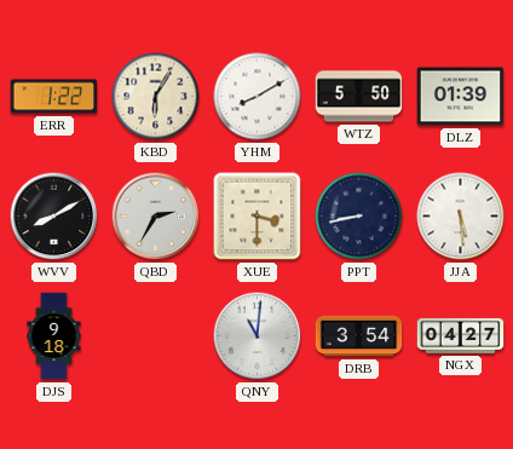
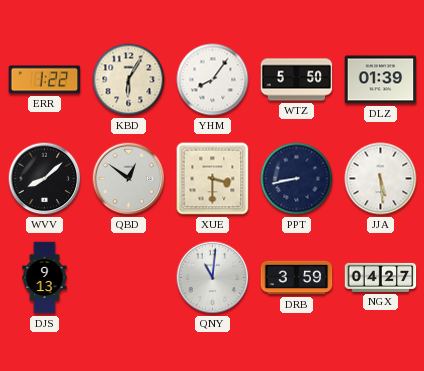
YHM: 8:10 -> 8:06
WVV: 8:10 -> 8:08
QBD: 2:35 -> 12:51
DJS: 9:18 -> 9:13
DRB: 3:54 -> 3:59
